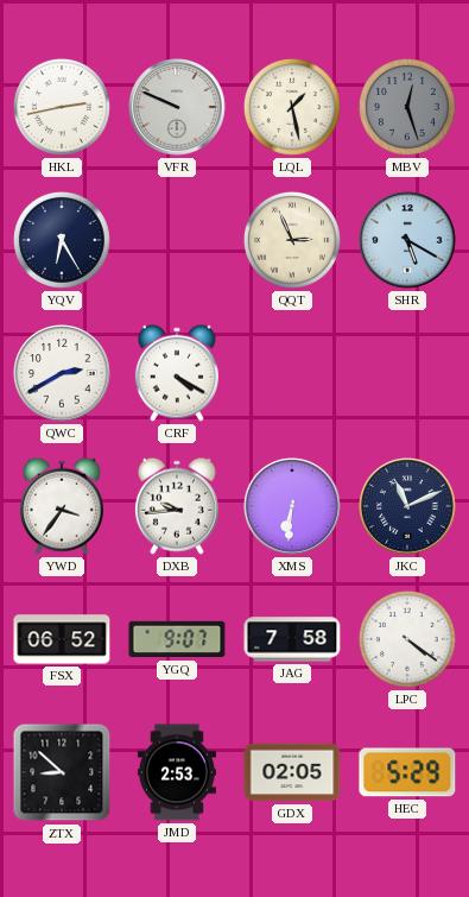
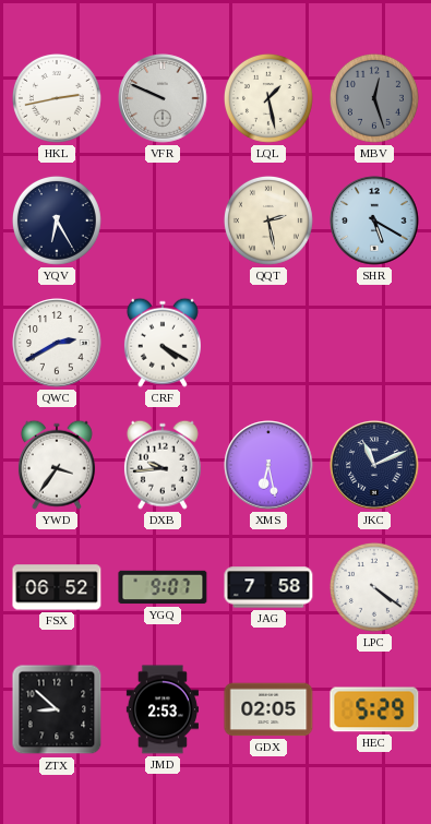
QQT: 2:56 -> 2:28
XMS: 6:31 -> 6:28
